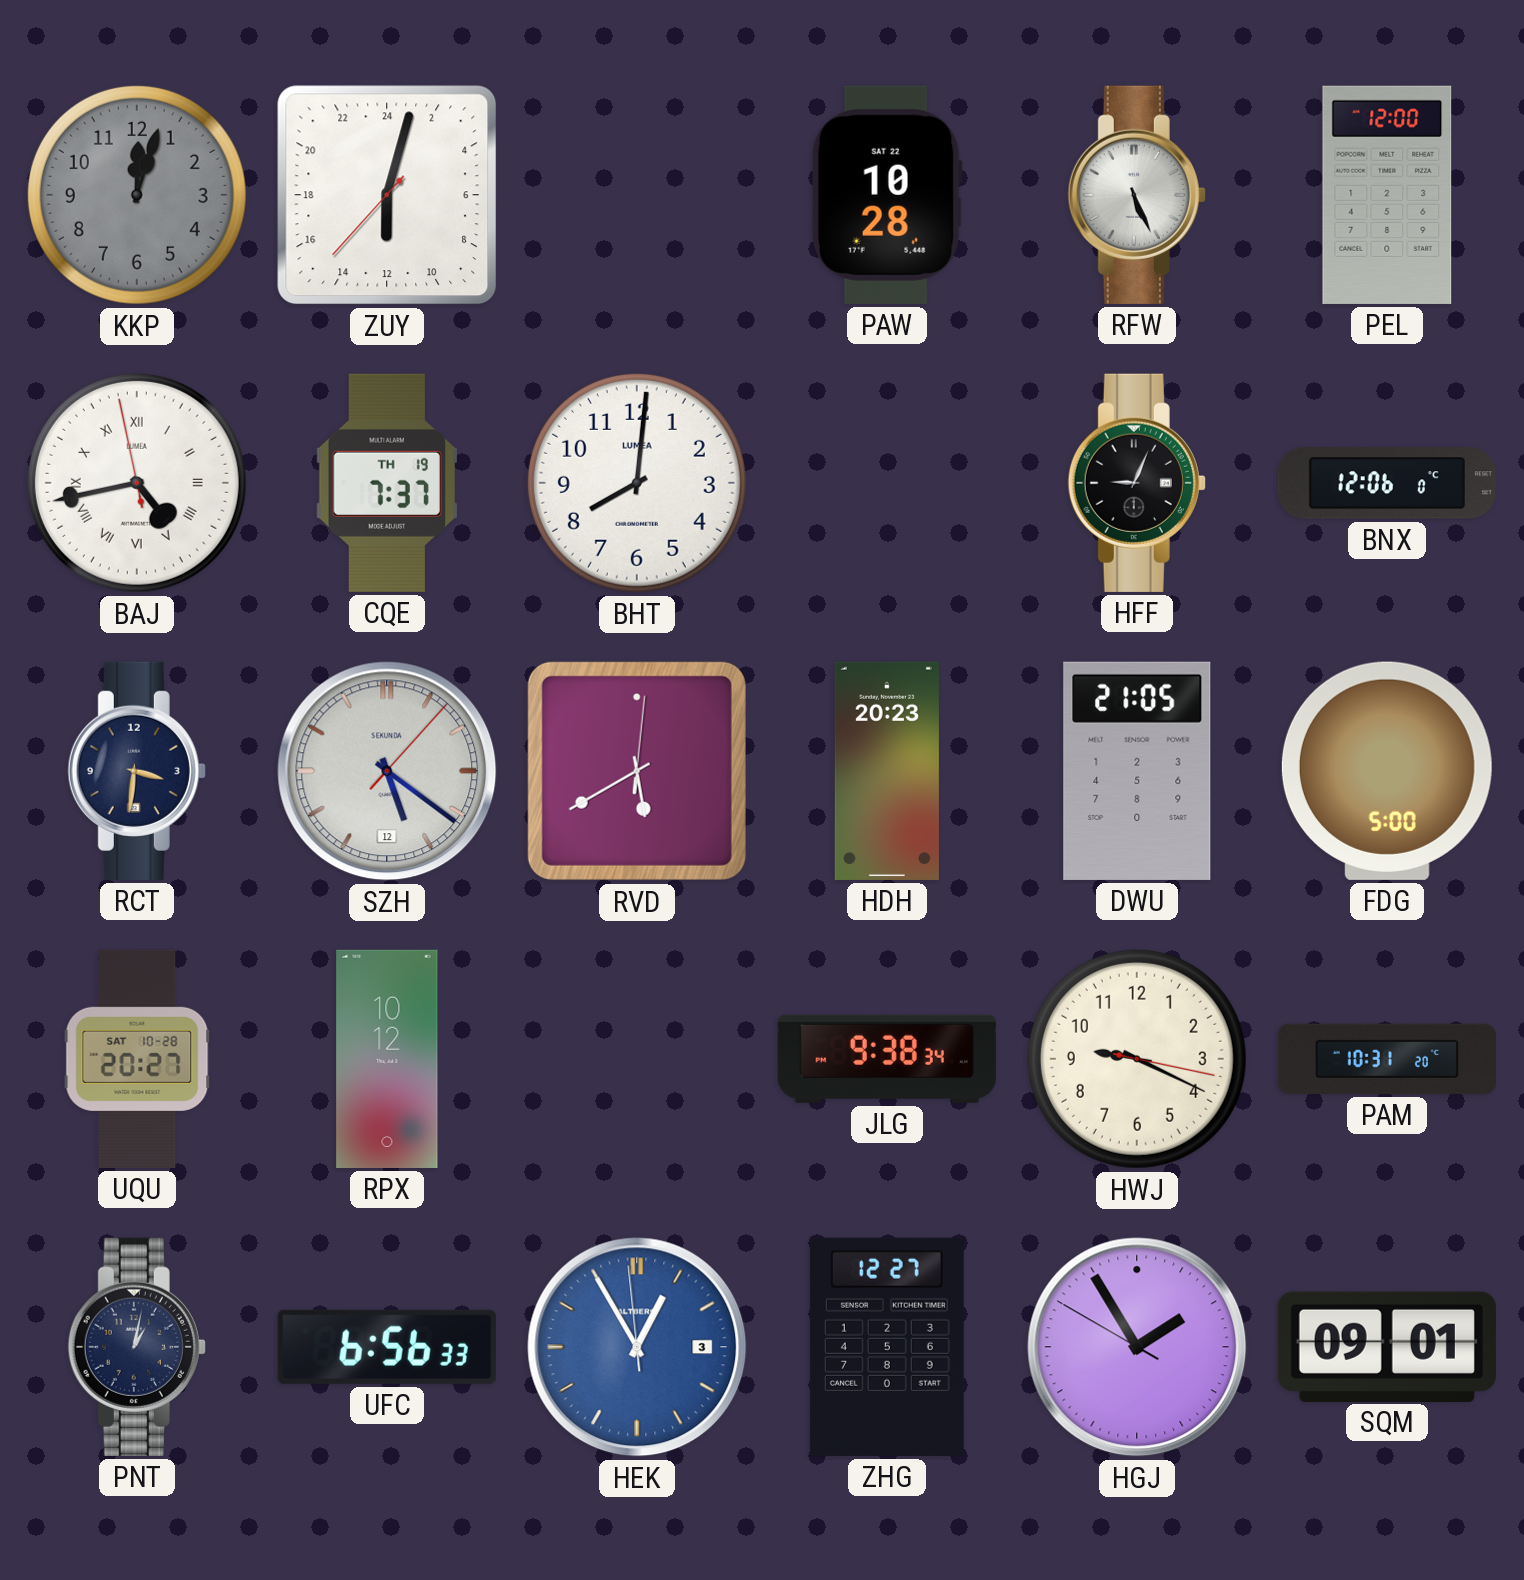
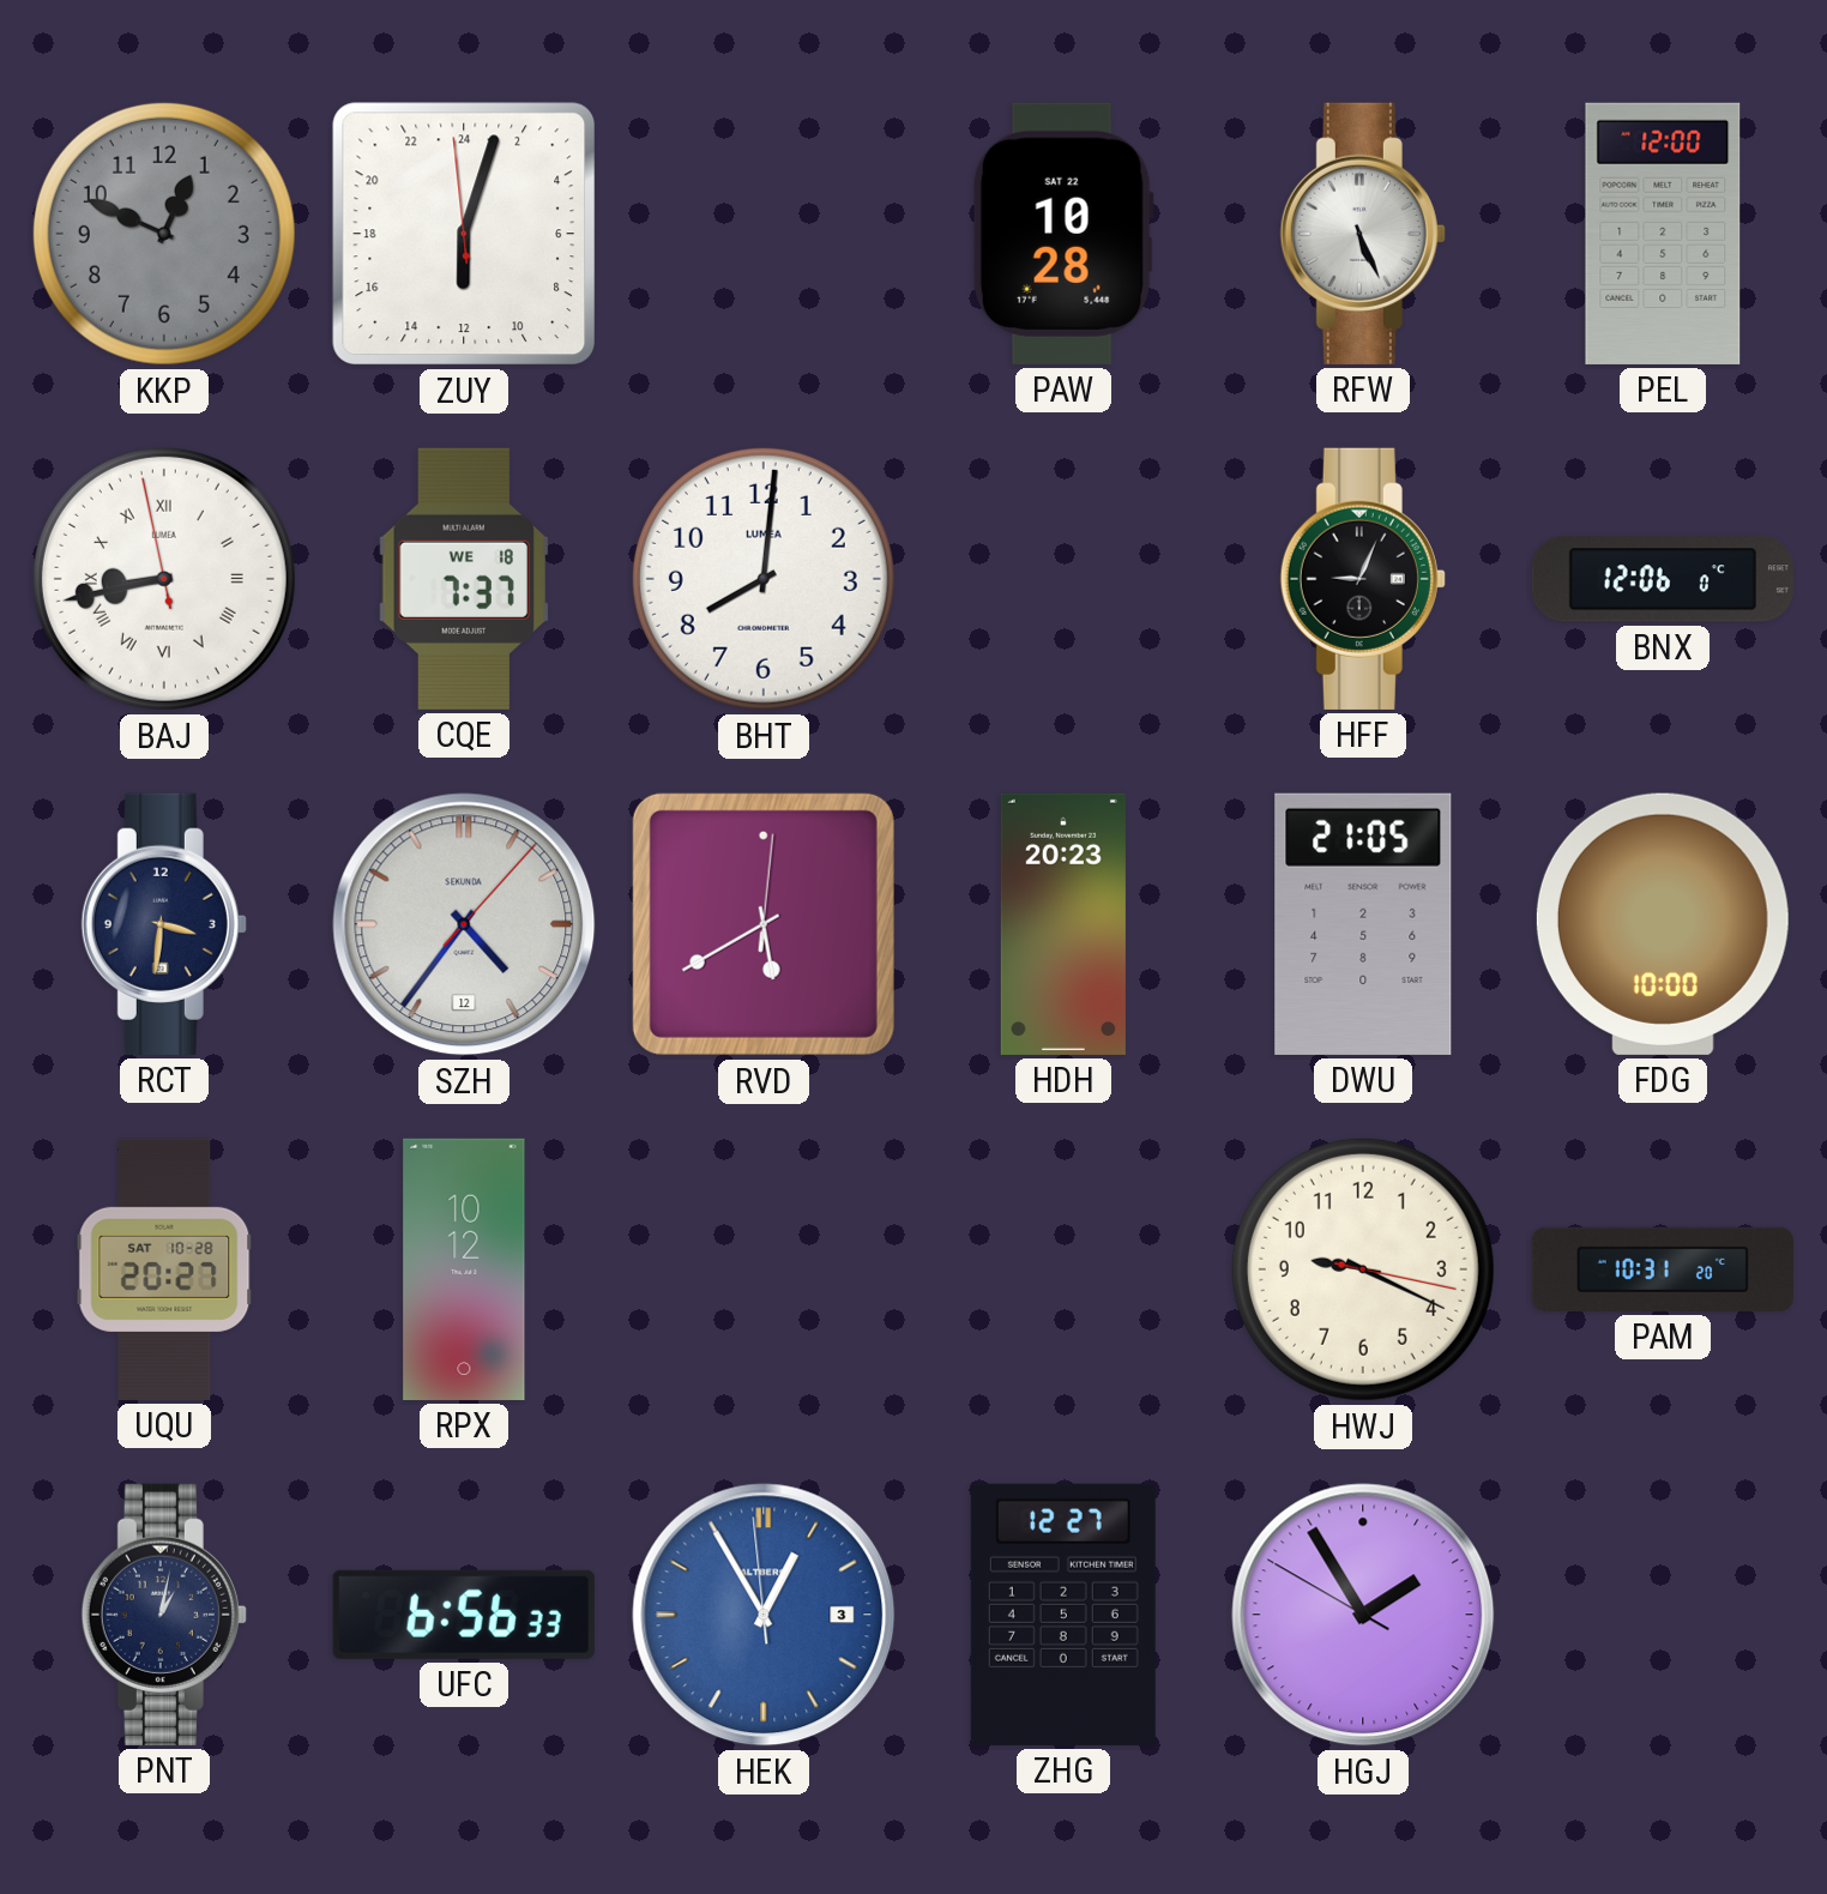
KKP: 12:03 -> 12:49
ZUY: 12:02:37 -> 12:02:59
BAJ: 4:42 -> 8:42
CQE date: TH 19 -> WE 18
SZH: 5:21 -> 4:36
FDG: 5:00 -> 10:00
JLG: 9:38 -> none
SQM: 09:01 -> none
